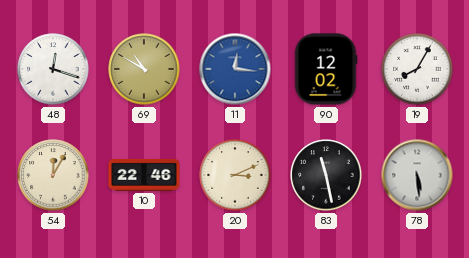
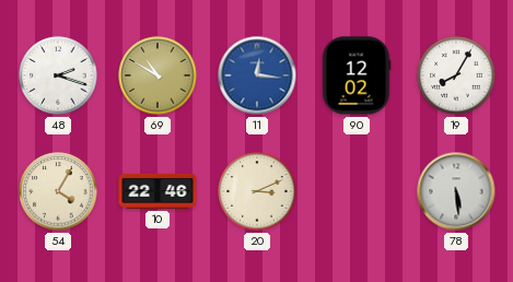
48: 12:18 -> 2:18
54: 12:05 -> 4:05
83: 11:28 -> none
